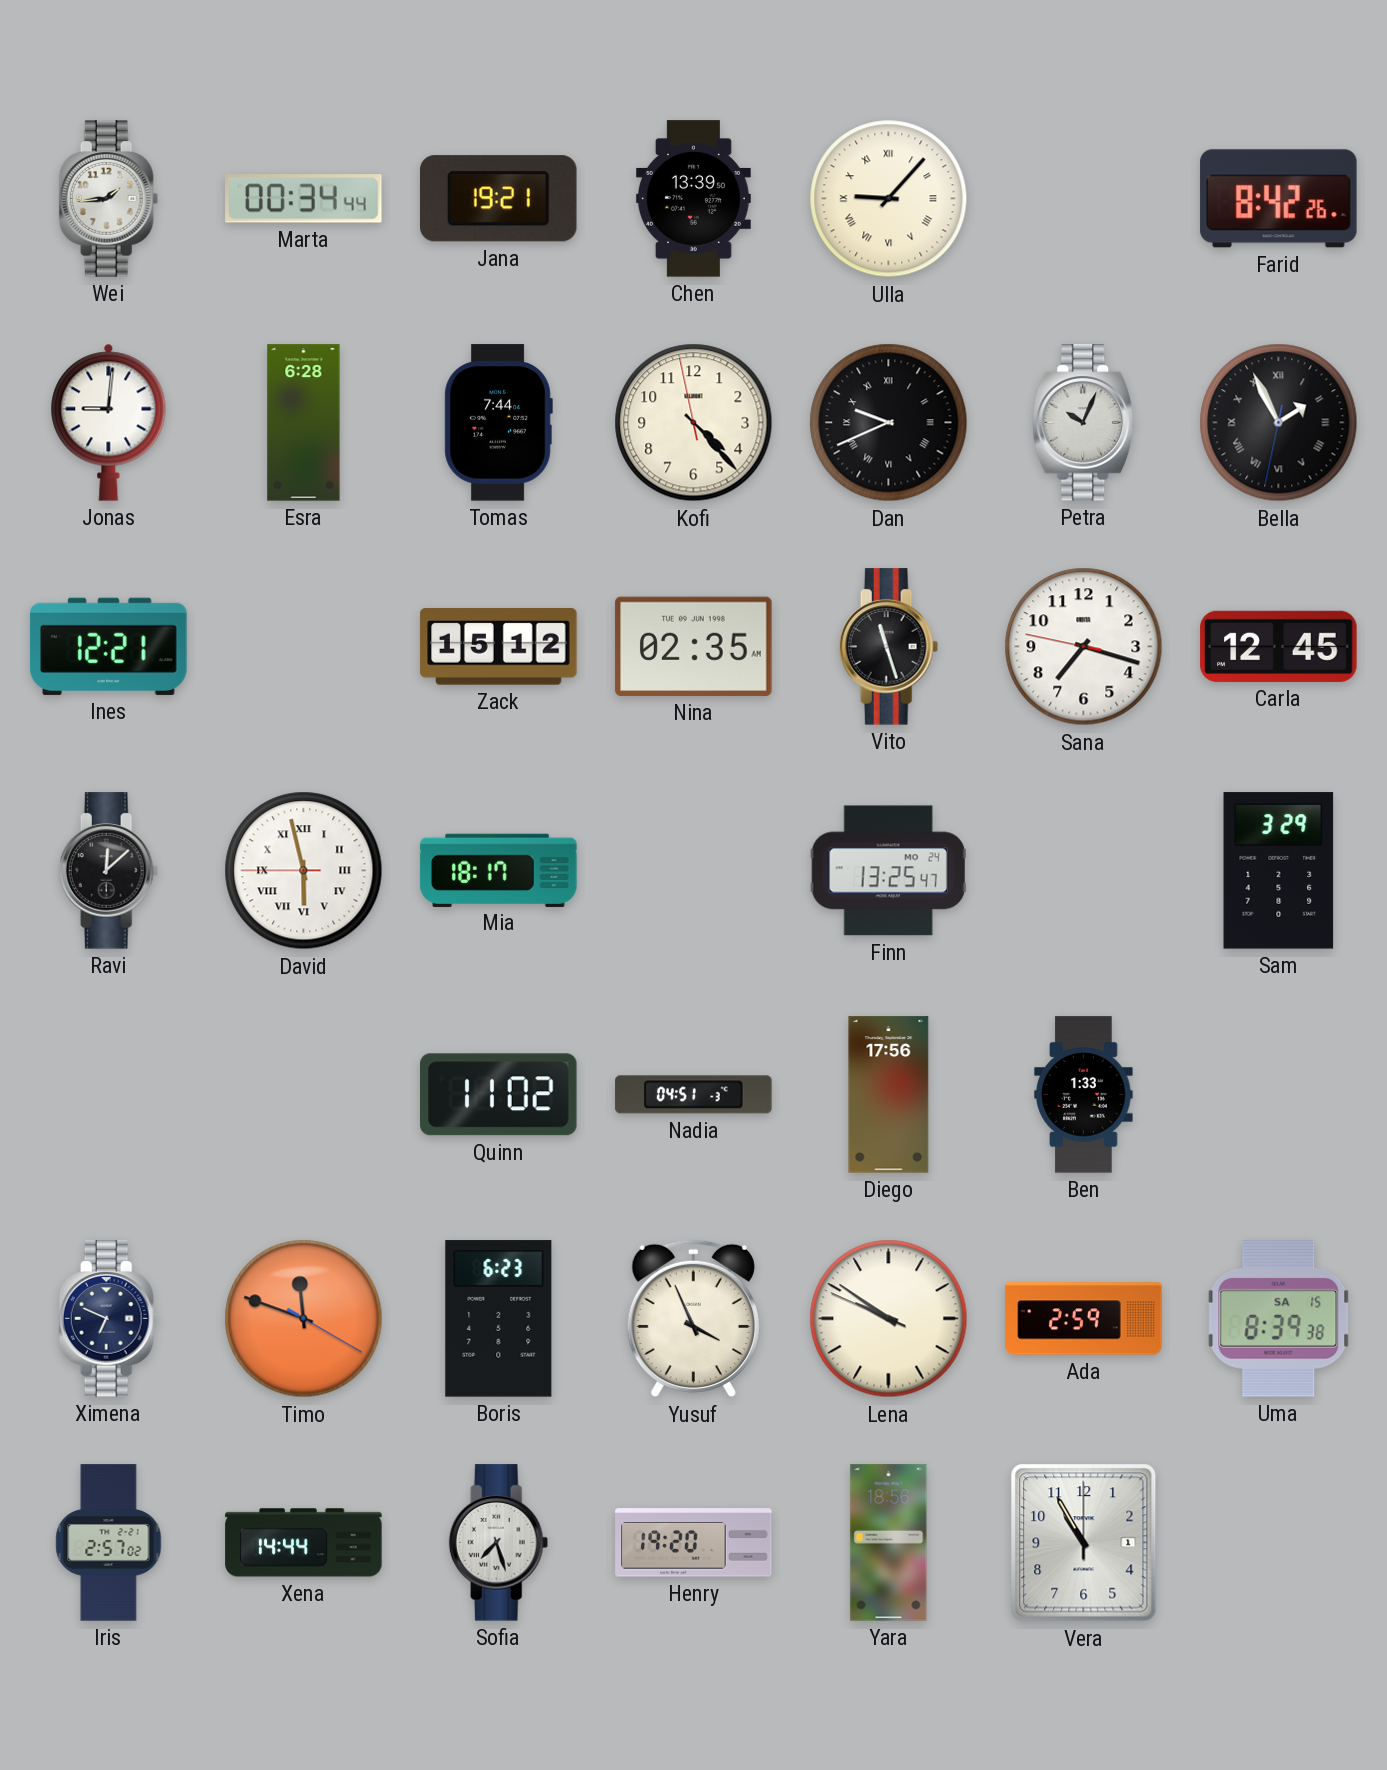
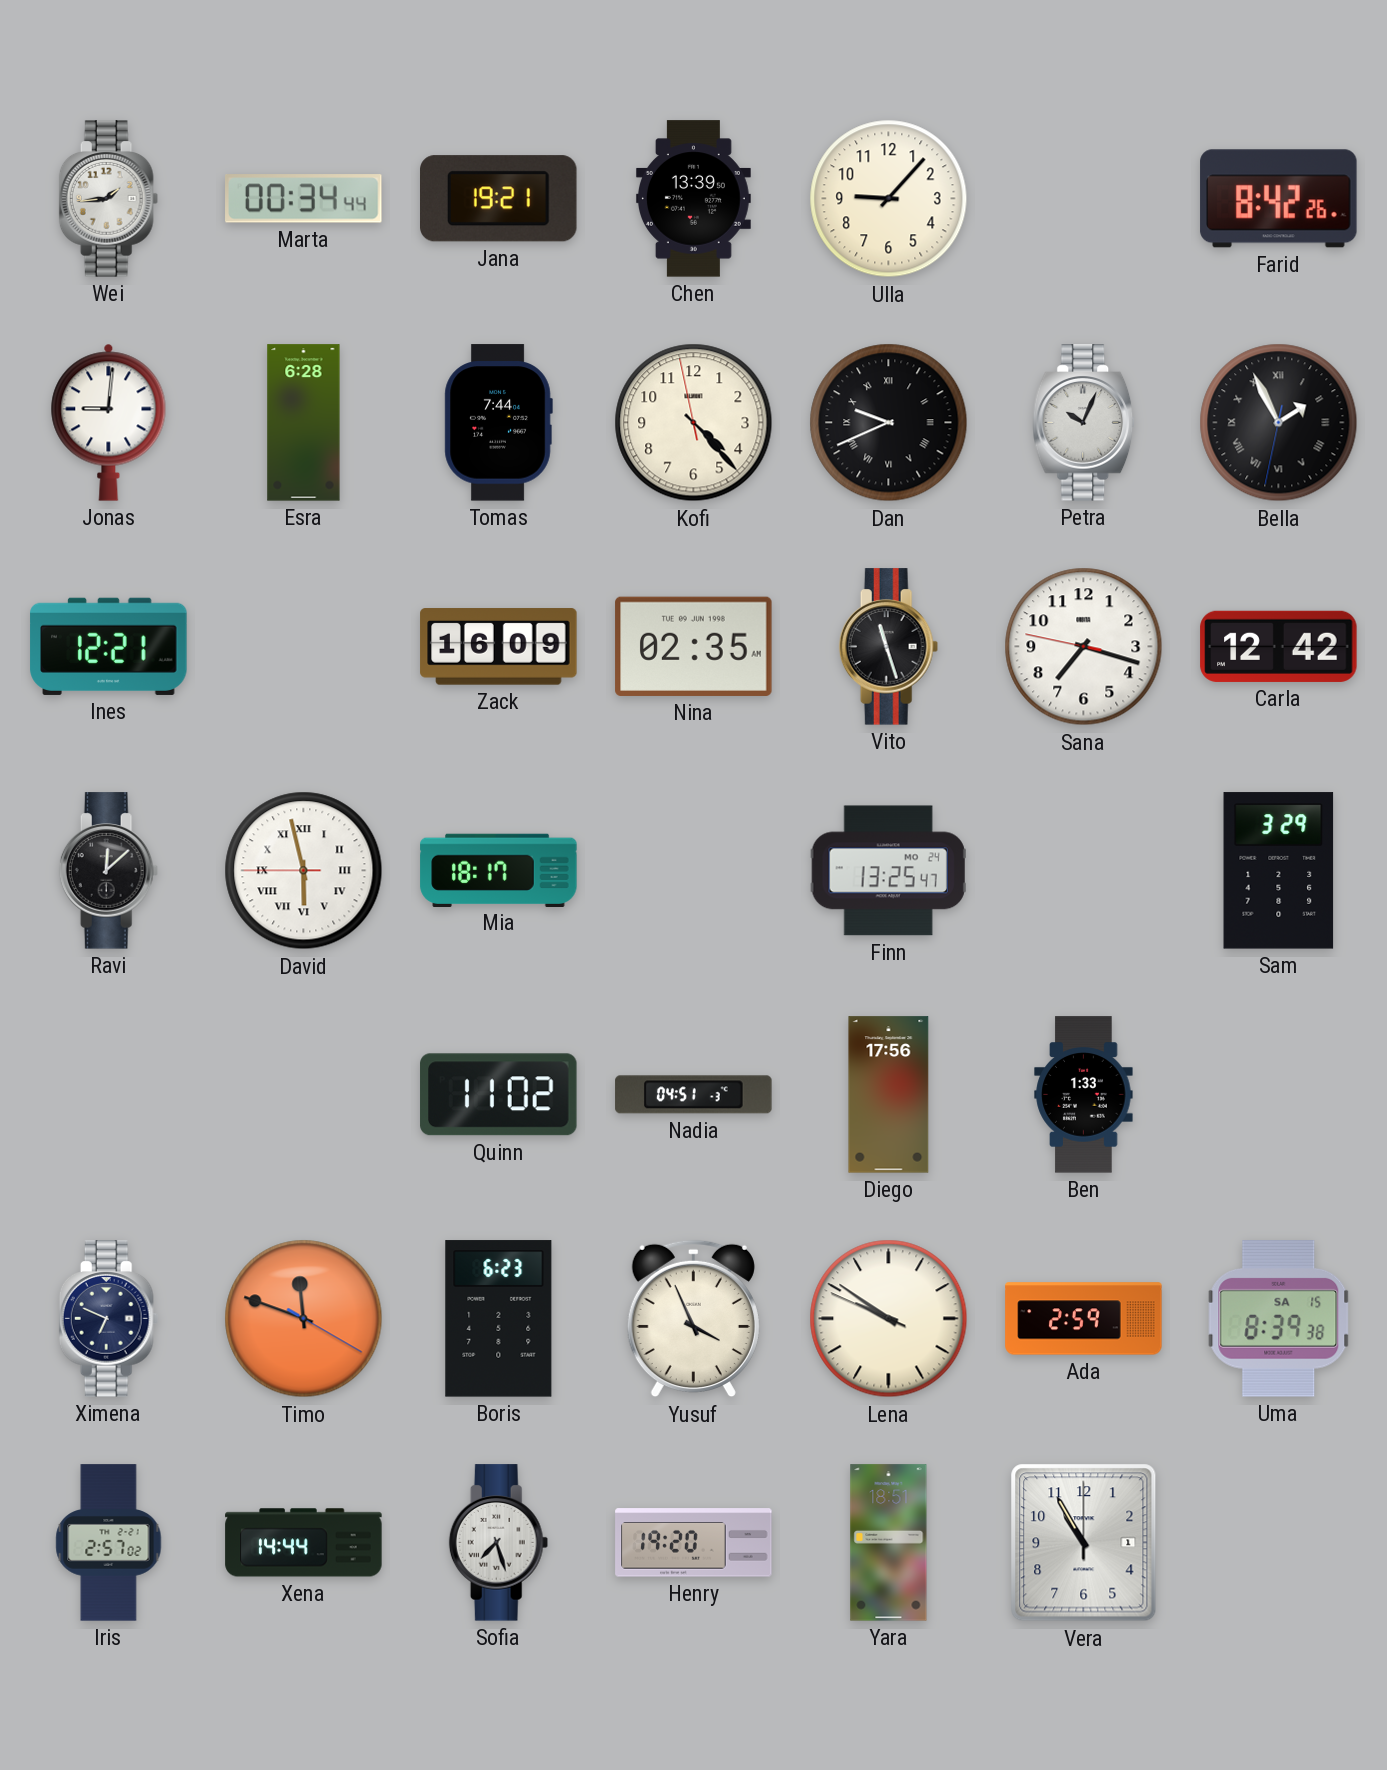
Ulla numerals: Roman -> Arabic
Zack: 15:12 -> 16:09
Carla: 12:45 -> 12:42
Yara: 18:56 -> 18:51
